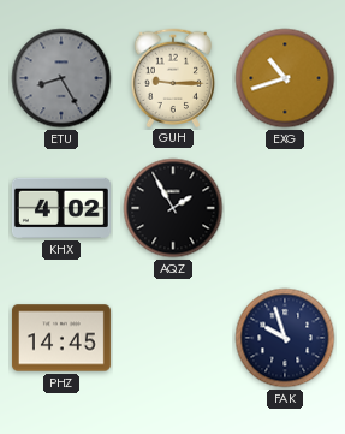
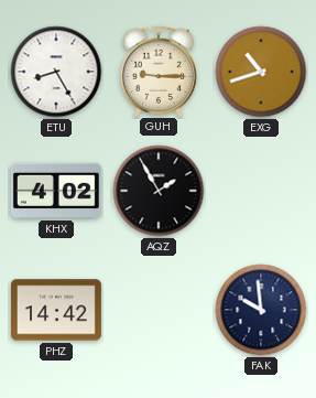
ETU dial: grey -> white
PHZ: 14:45 -> 14:42
FAK: 9:57 -> 9:59
